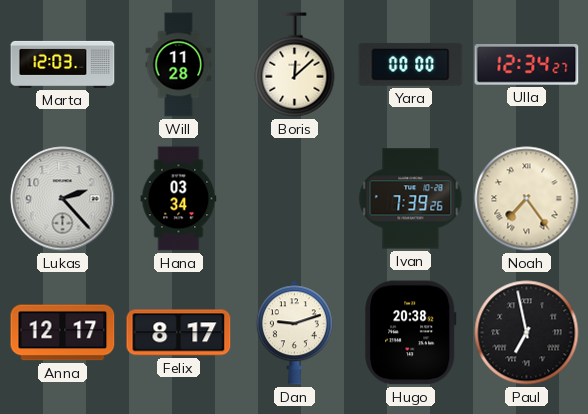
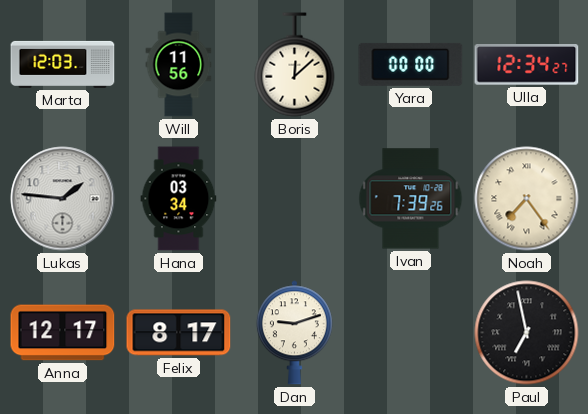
Will: 11:28 -> 11:56
Lukas: 2:23 -> 1:46
Hugo: 20:38 -> none
